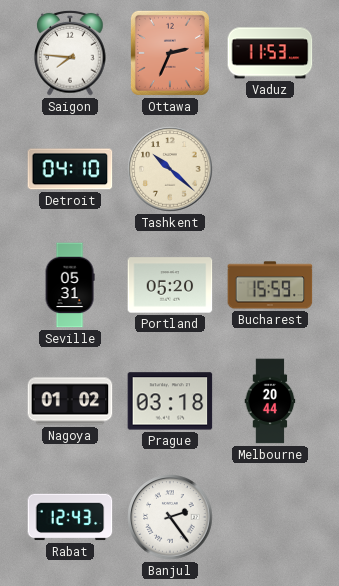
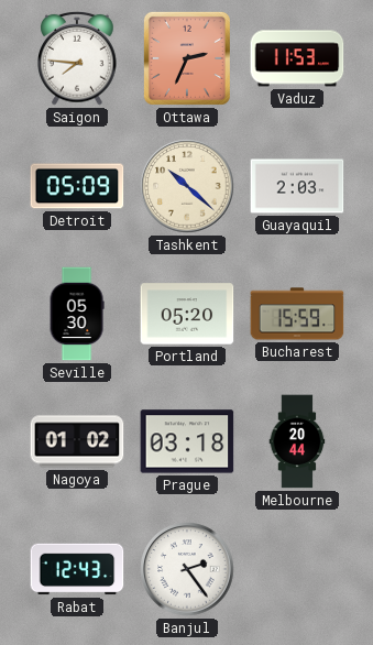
Detroit: 04:10 -> 05:09
Guayaquil: none -> 2:03
Seville: 05:31 -> 05:30
